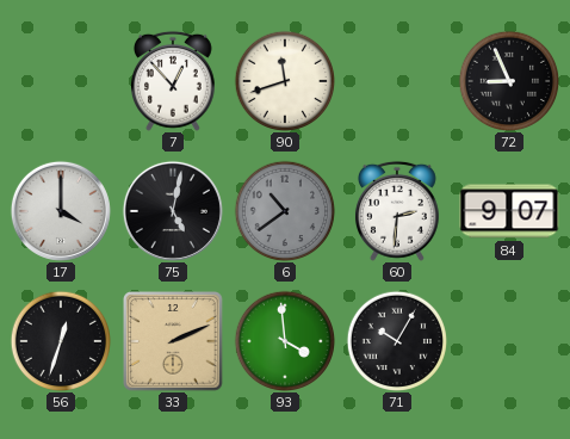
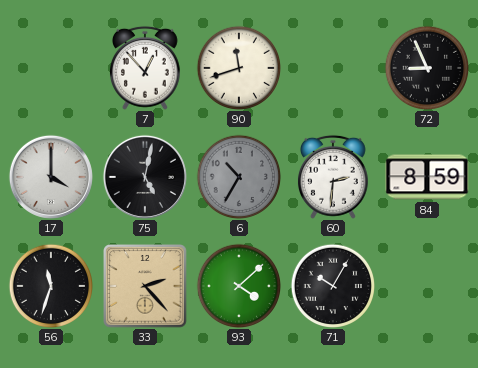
6: 10:39 -> 10:35
84: 9:07 -> 8:59
56: 12:33 -> 11:33
33: 2:11 -> 2:23
93: 3:59 -> 4:08
